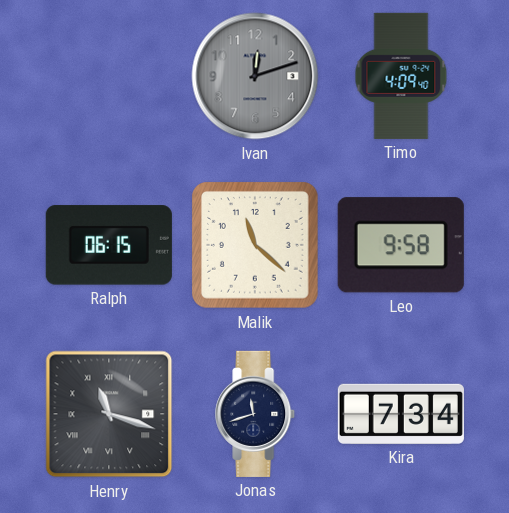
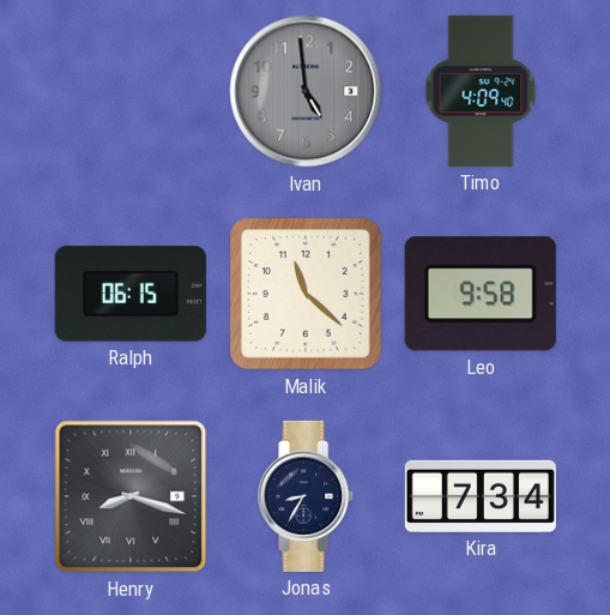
Ivan: 12:12 -> 4:59
Henry: 11:18 -> 8:18
Jonas: 11:42 -> 8:35
